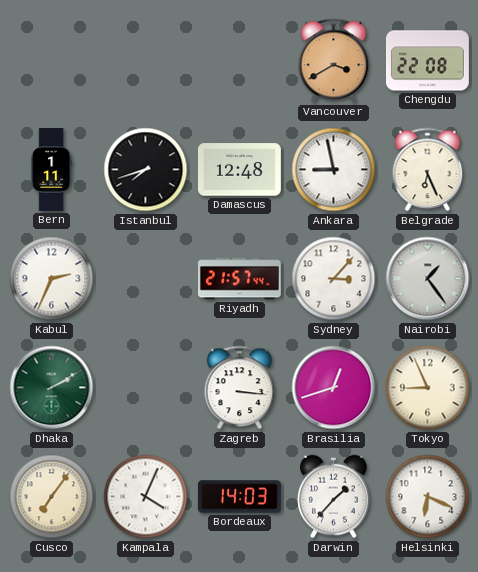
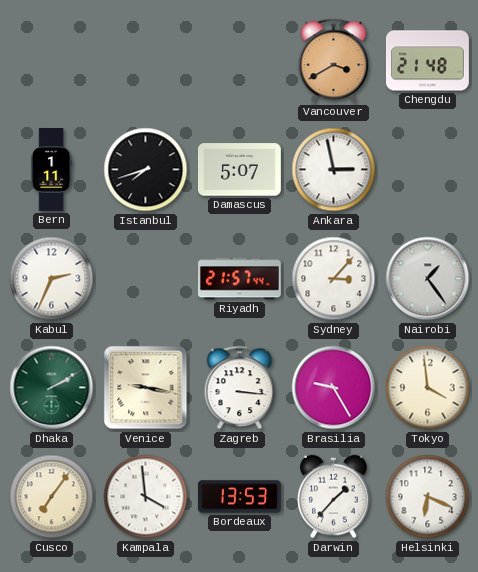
Chengdu: 22:08 -> 21:48
Damascus: 12:48 -> 5:07
Ankara: 8:58 -> 2:58
Belgrade: 6:26 -> none
Venice: none -> 9:17
Brasilia: 12:42 -> 9:25
Tokyo: 8:56 -> 3:59
Kampala: 4:04 -> 3:59
Bordeaux: 14:03 -> 13:53
